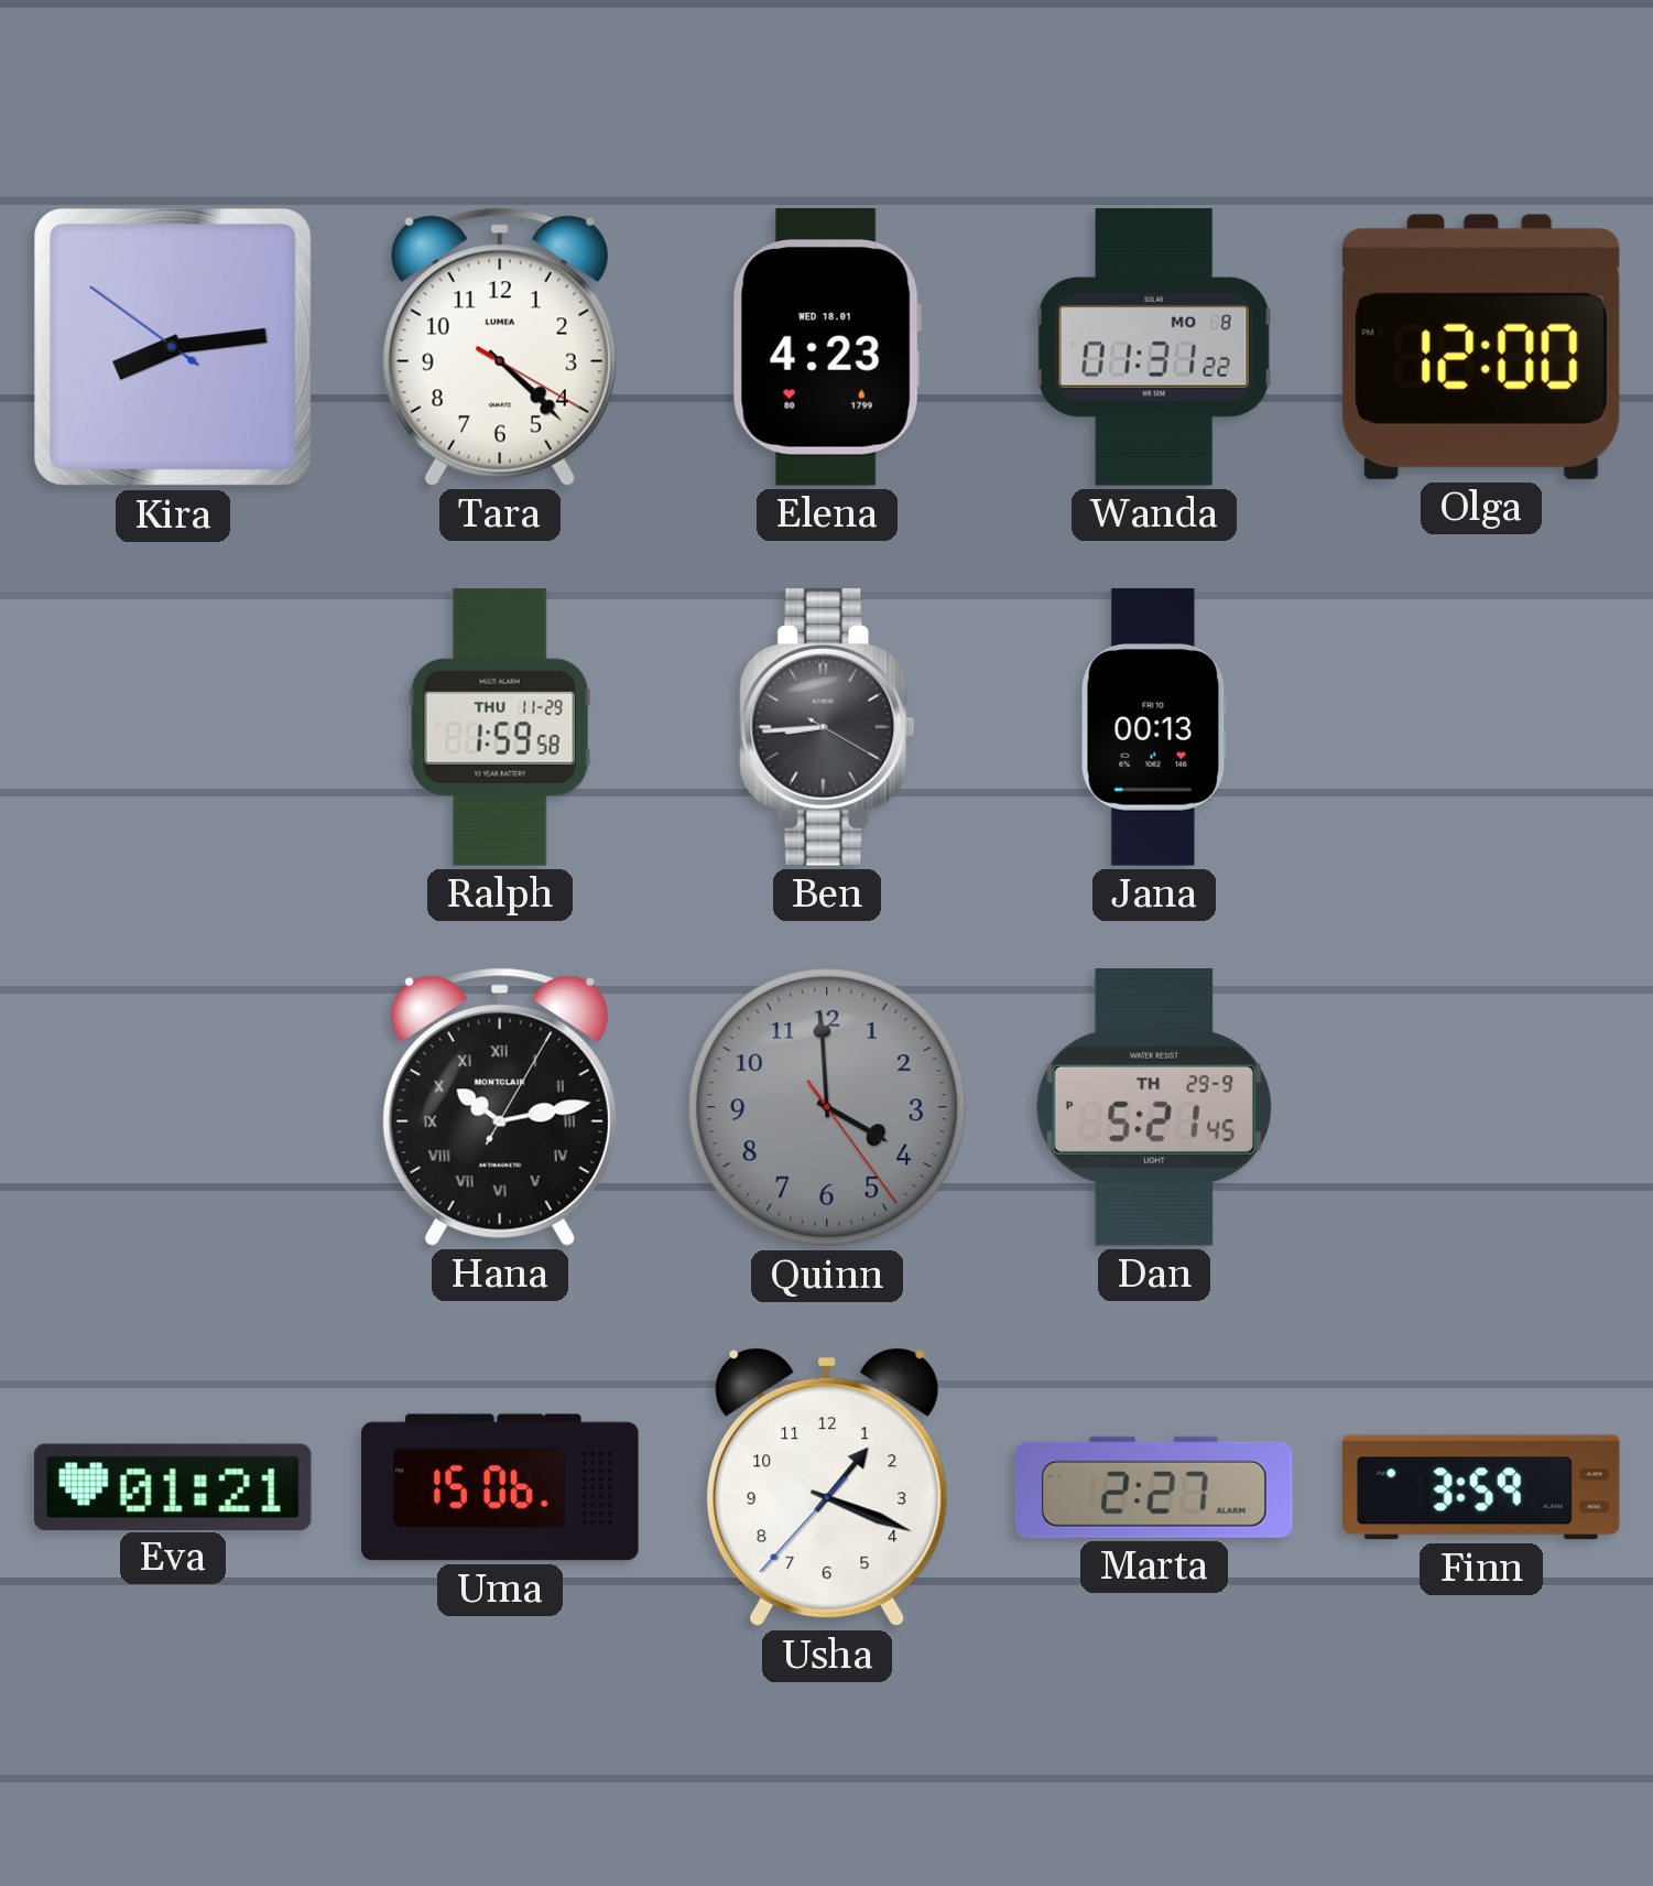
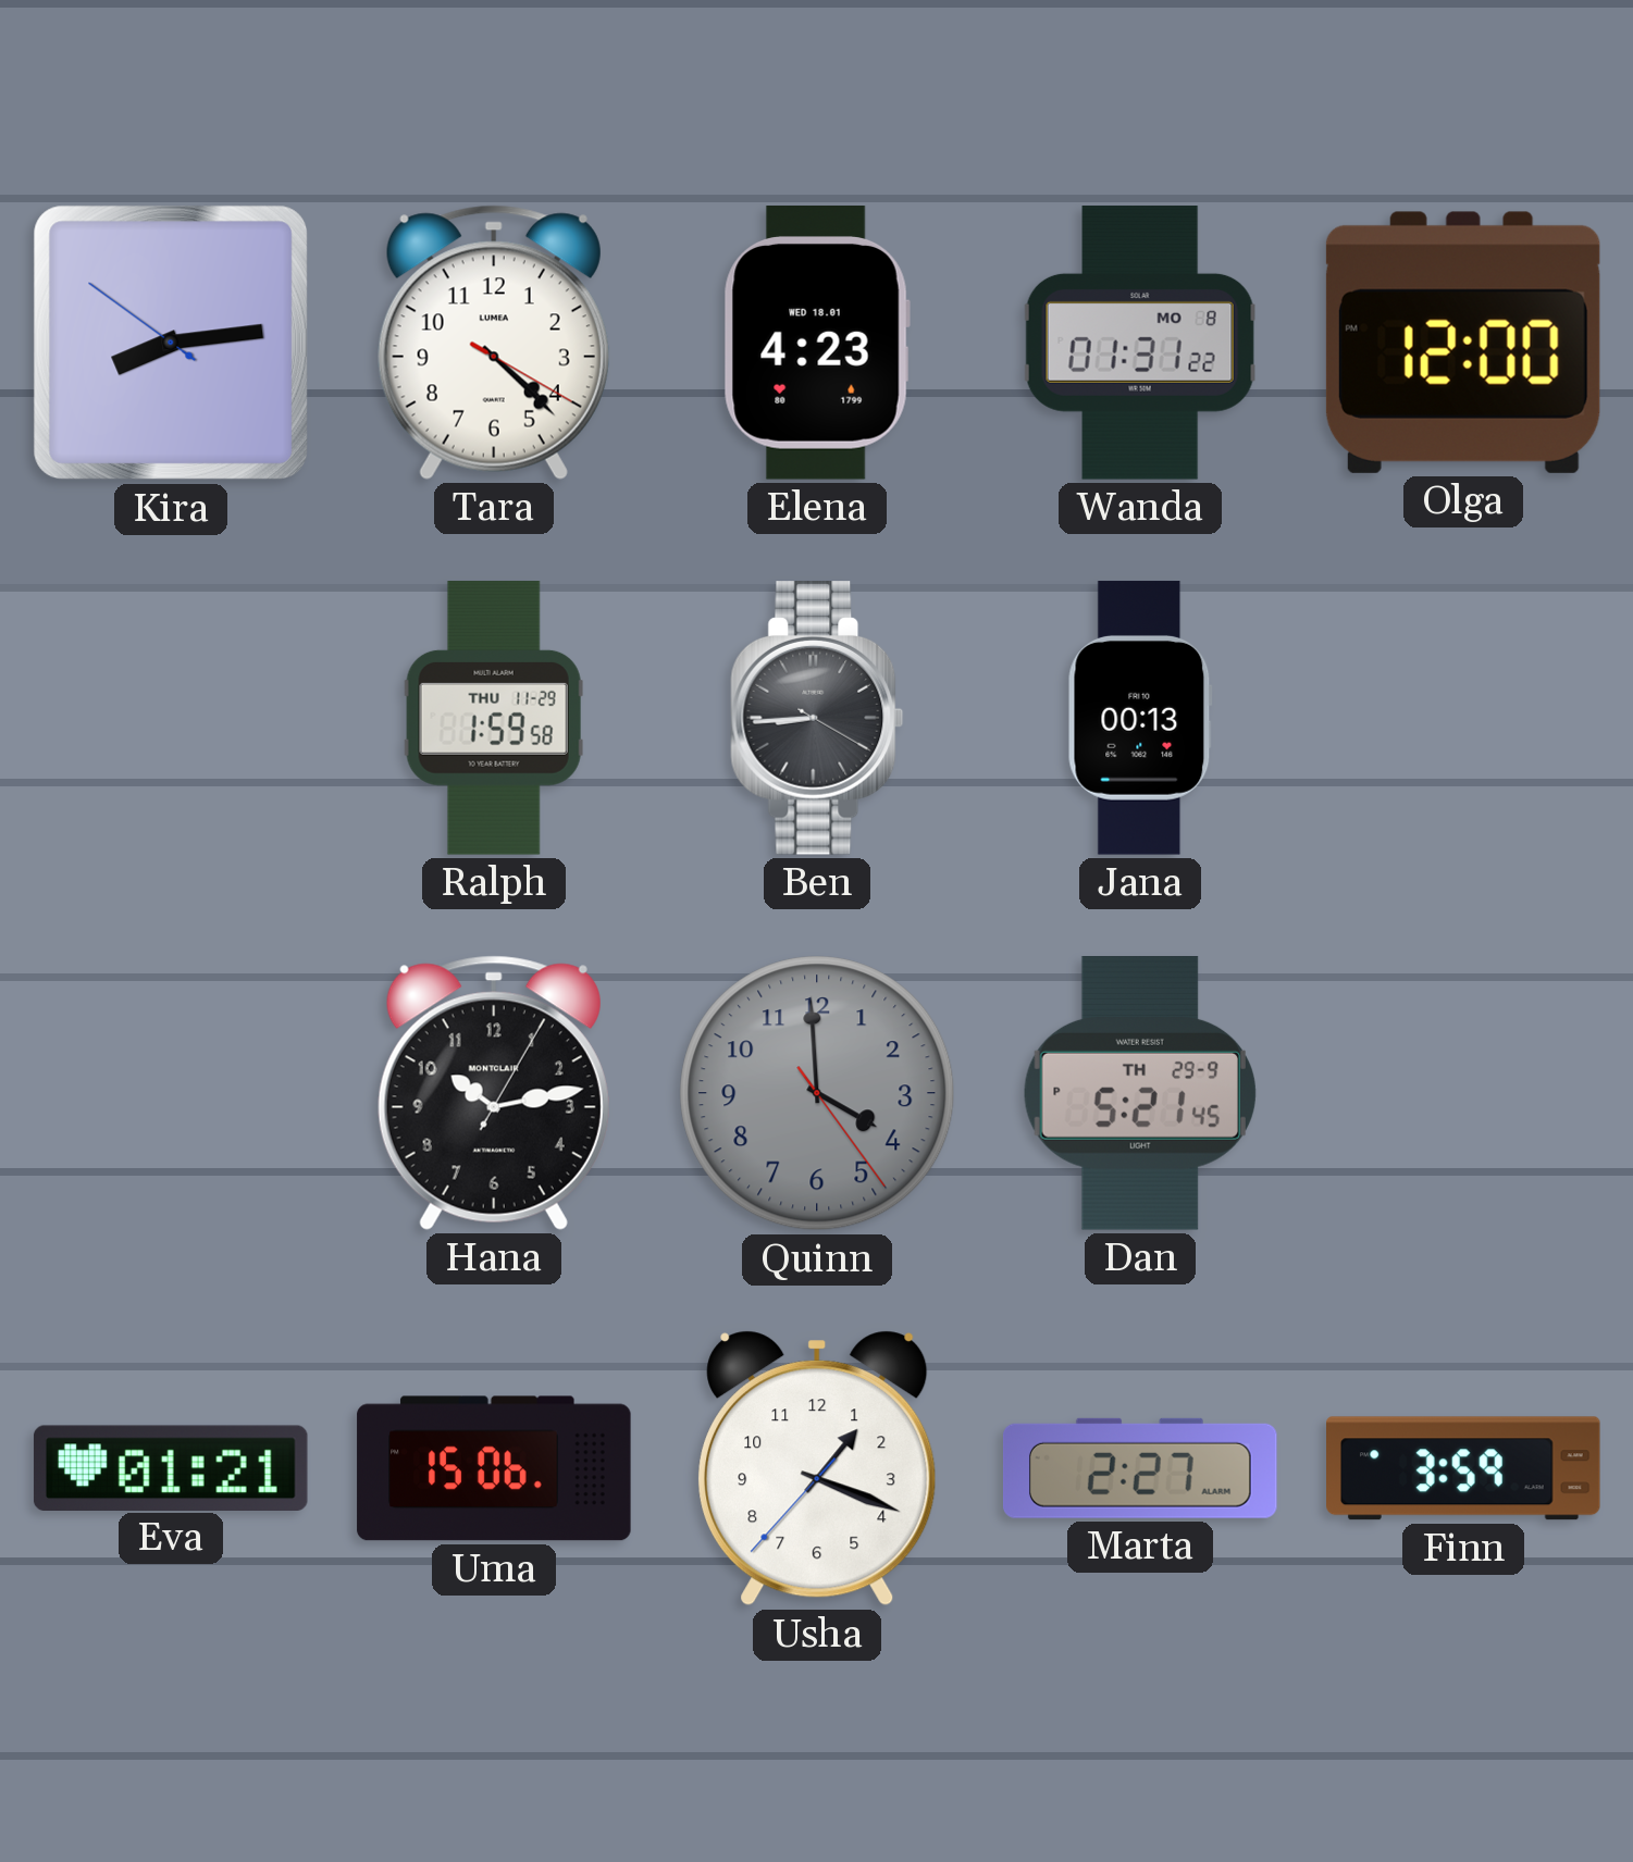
Hana numerals: Roman -> Arabic
